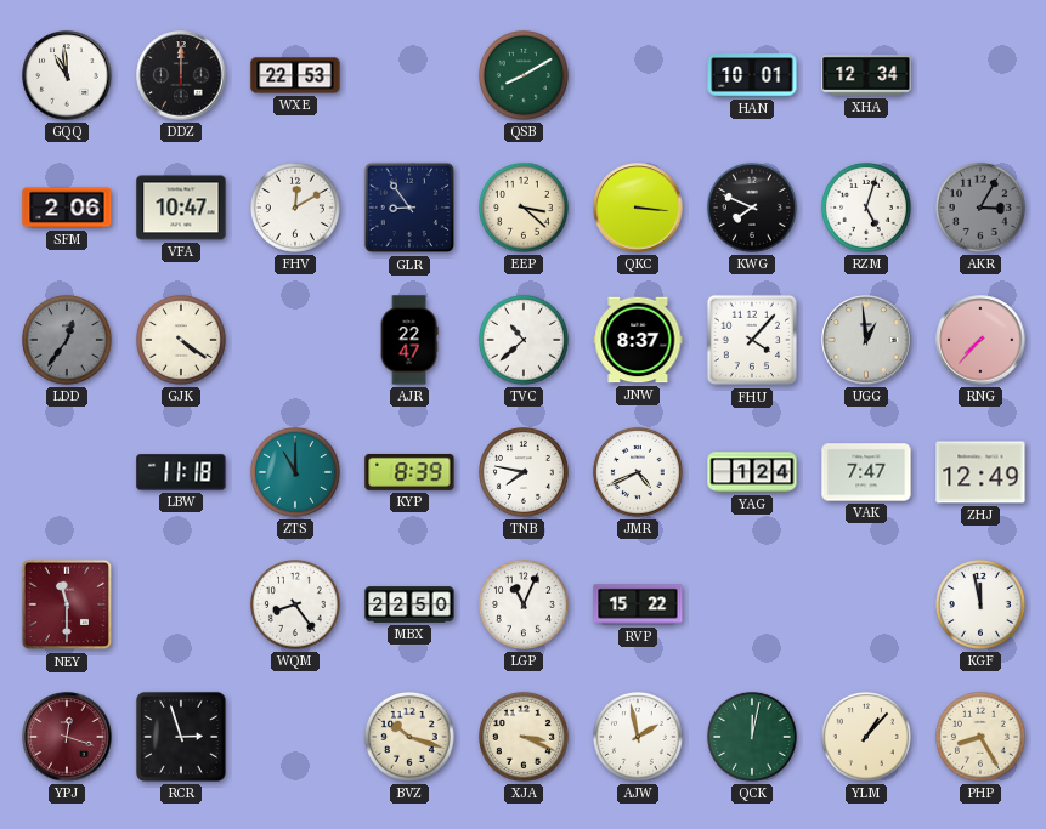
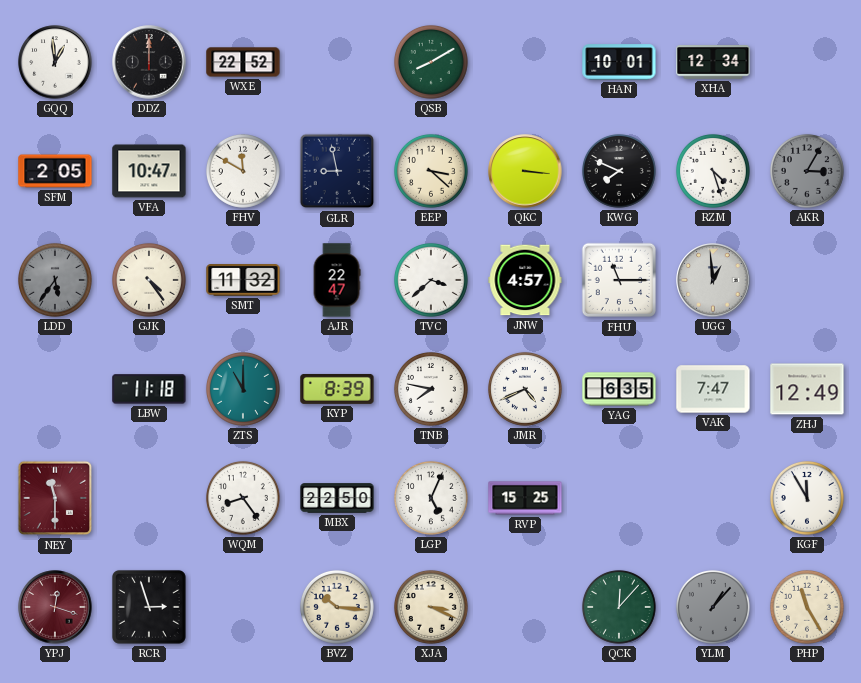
GQQ: 10:59 -> 12:59
WXE: 22:53 -> 22:52
SFM: 2:06 -> 2:05
FHV: 12:10 -> 11:50
GLR: 8:54 -> 8:58
RZM: 5:03 -> 4:27
LDD: 12:36 -> 5:36
GJK: 4:21 -> 4:24
SMT: none -> 11:32
TVC: 10:38 -> 3:38
JNW: 8:37 -> 4:57
FHU: 4:07 -> 11:15
RNG: 7:37 -> none
YAG: 1:24 -> 6:35
LGP: 11:04 -> 5:04
RVP: 15:22 -> 15:25
KGF: 11:58 -> 11:55
BVZ: 10:18 -> 10:16
AJW: 1:58 -> none
QCK: 12:02 -> 12:07
YLM dial: cream -> grey
PHP: 8:25 -> 11:25
